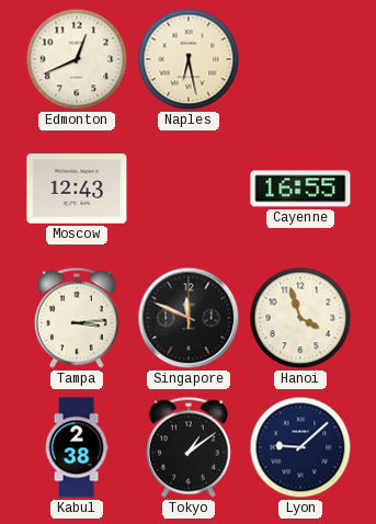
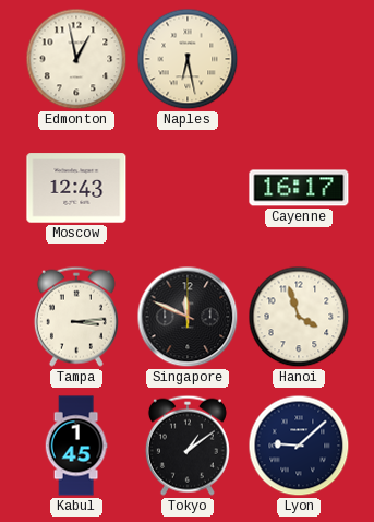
Edmonton: 12:41 -> 12:58
Cayenne: 16:55 -> 16:17
Kabul: 2:38 -> 1:45
